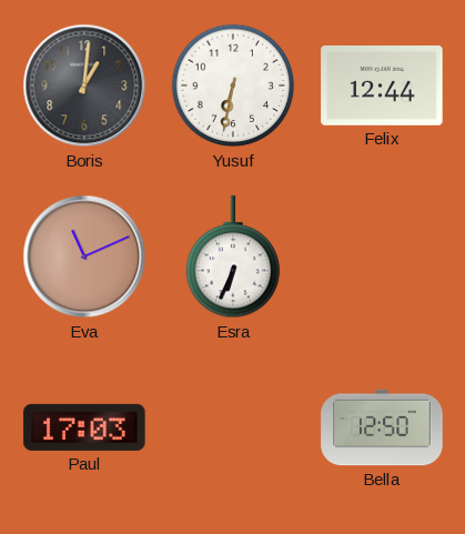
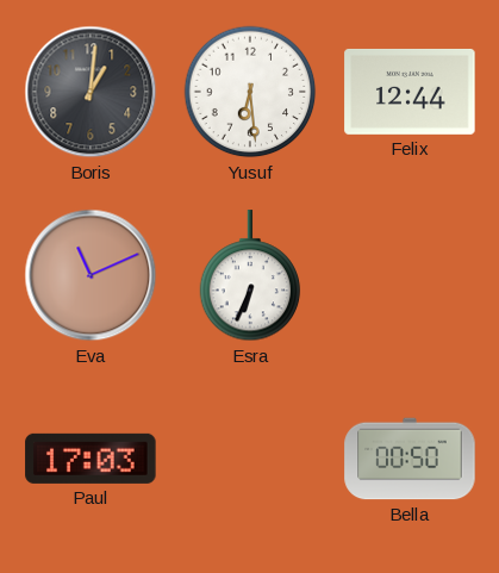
Yusuf: 6:32 -> 6:29
Bella: 12:50 -> 00:50
